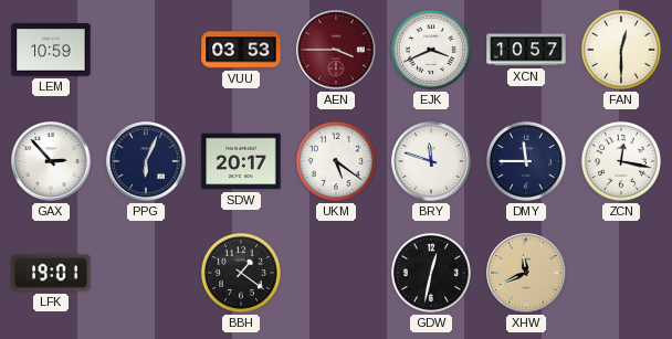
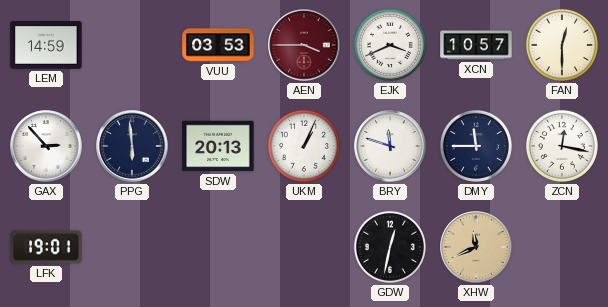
LEM: 10:59 -> 14:59
PPG: 6:04 -> 5:59
SDW: 20:17 -> 20:13
UKM: 5:21 -> 1:04
BBH: 1:21 -> none
